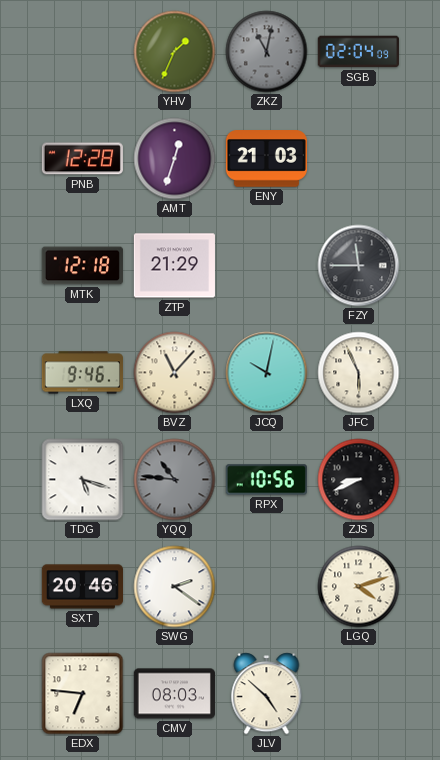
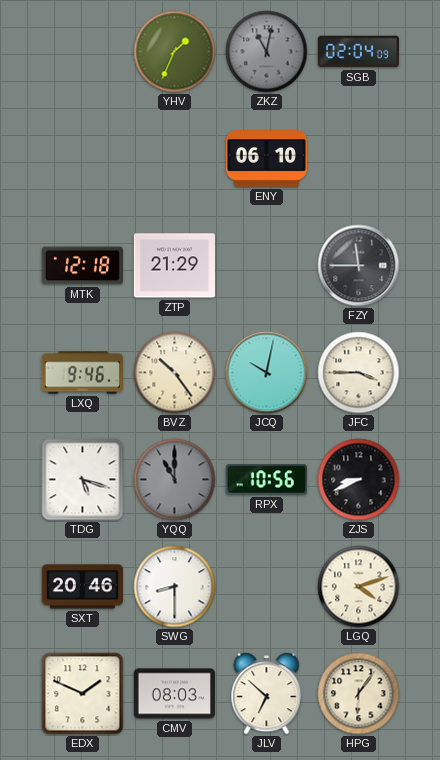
PNB: 12:28 -> none
AMT: 12:33 -> none
ENY: 21:03 -> 06:10
BVZ: 11:07 -> 10:24
JFC: 5:56 -> 3:45
YQQ: 10:46 -> 11:00
SWG: 2:21 -> 8:30
EDX: 6:46 -> 1:49
JLV: 4:52 -> 6:52
HPG: none -> 6:06
